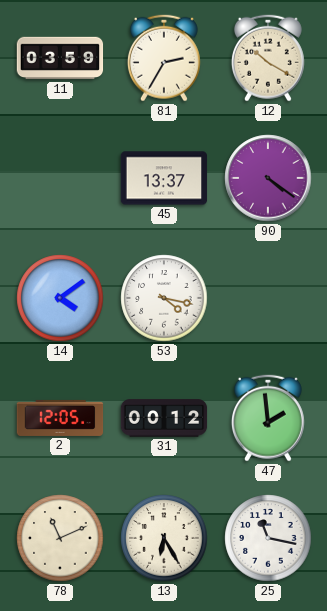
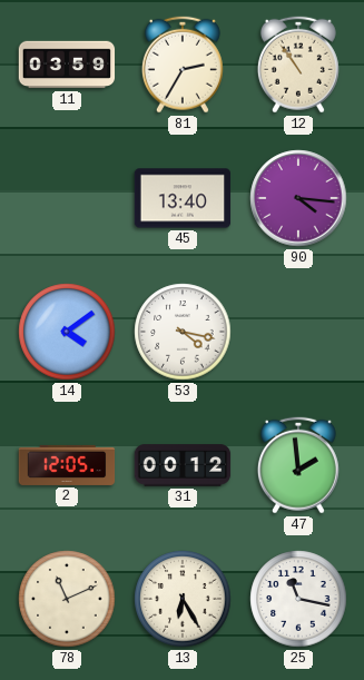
12: 10:20 -> 10:54
45: 13:37 -> 13:40
90: 4:21 -> 4:16
